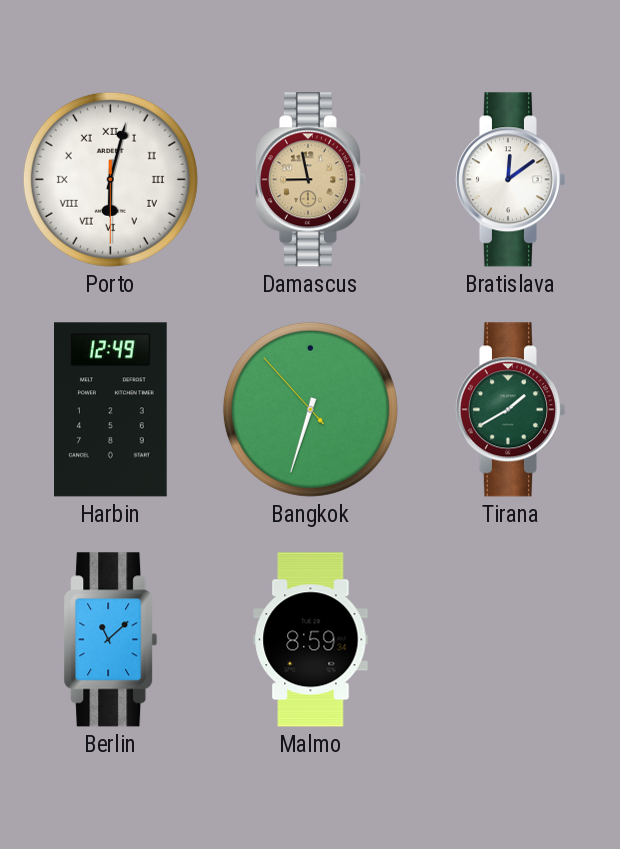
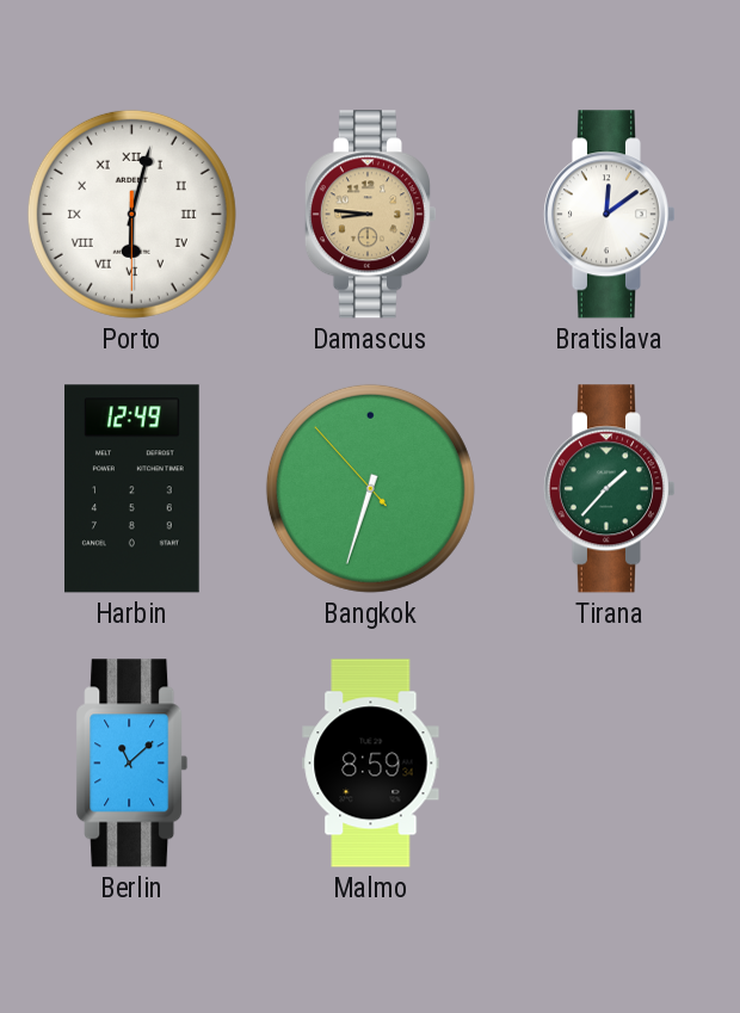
Damascus: 8:58 -> 8:46
Tirana: 1:40 -> 1:37
